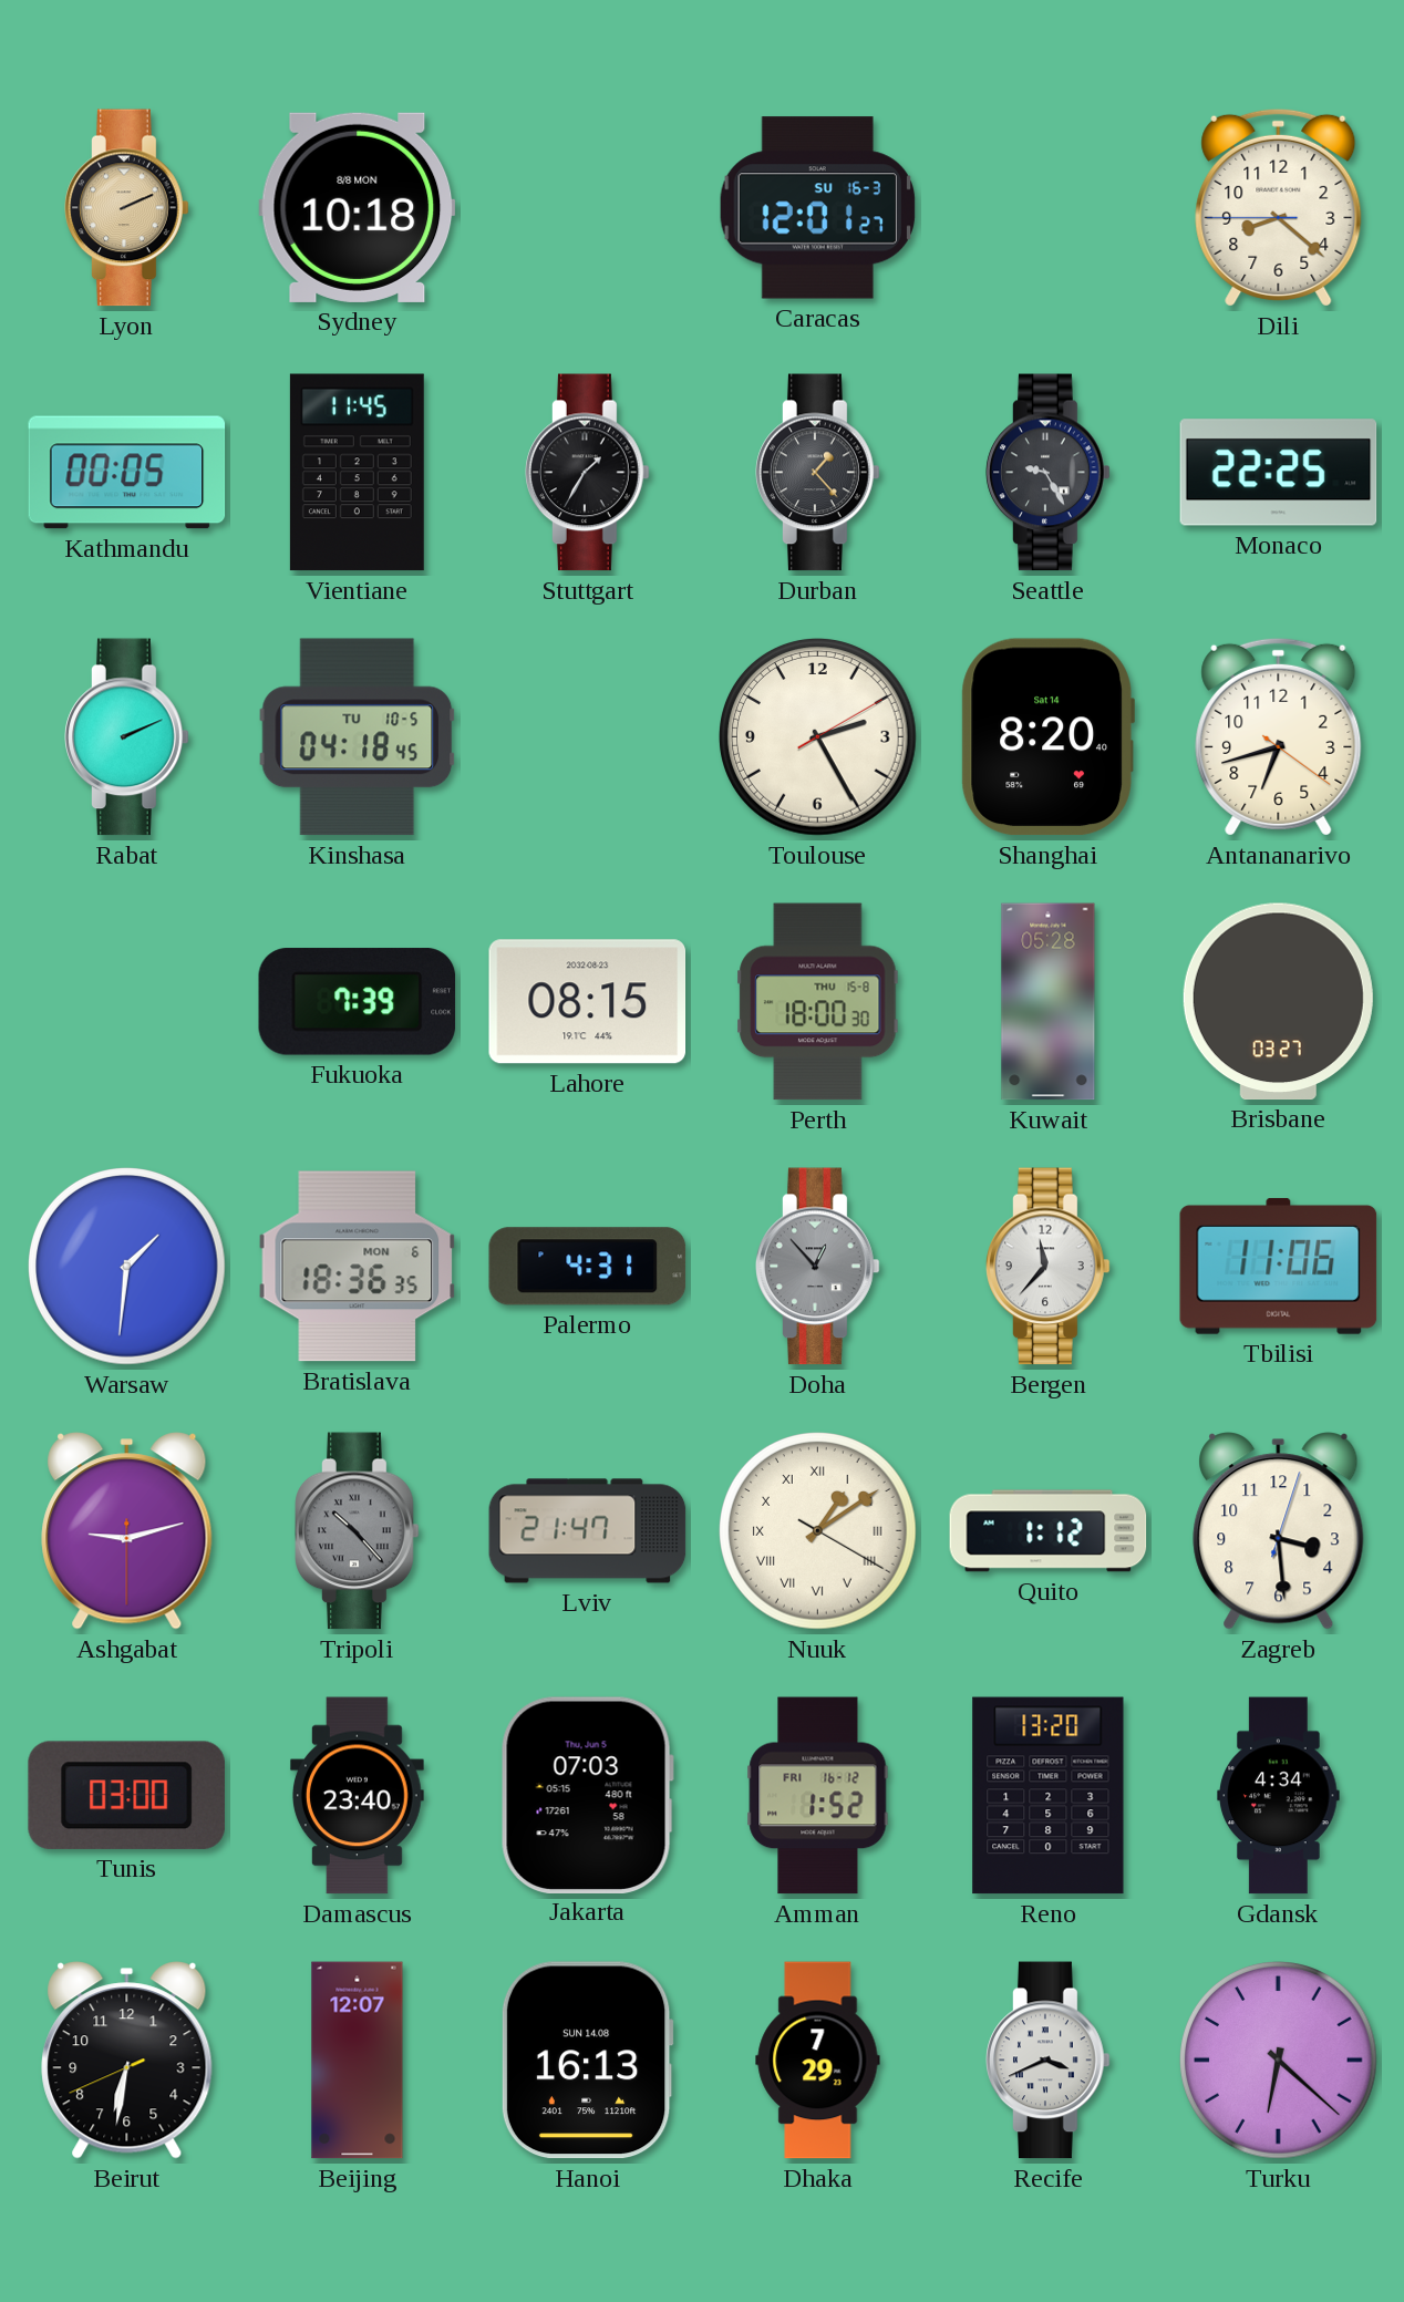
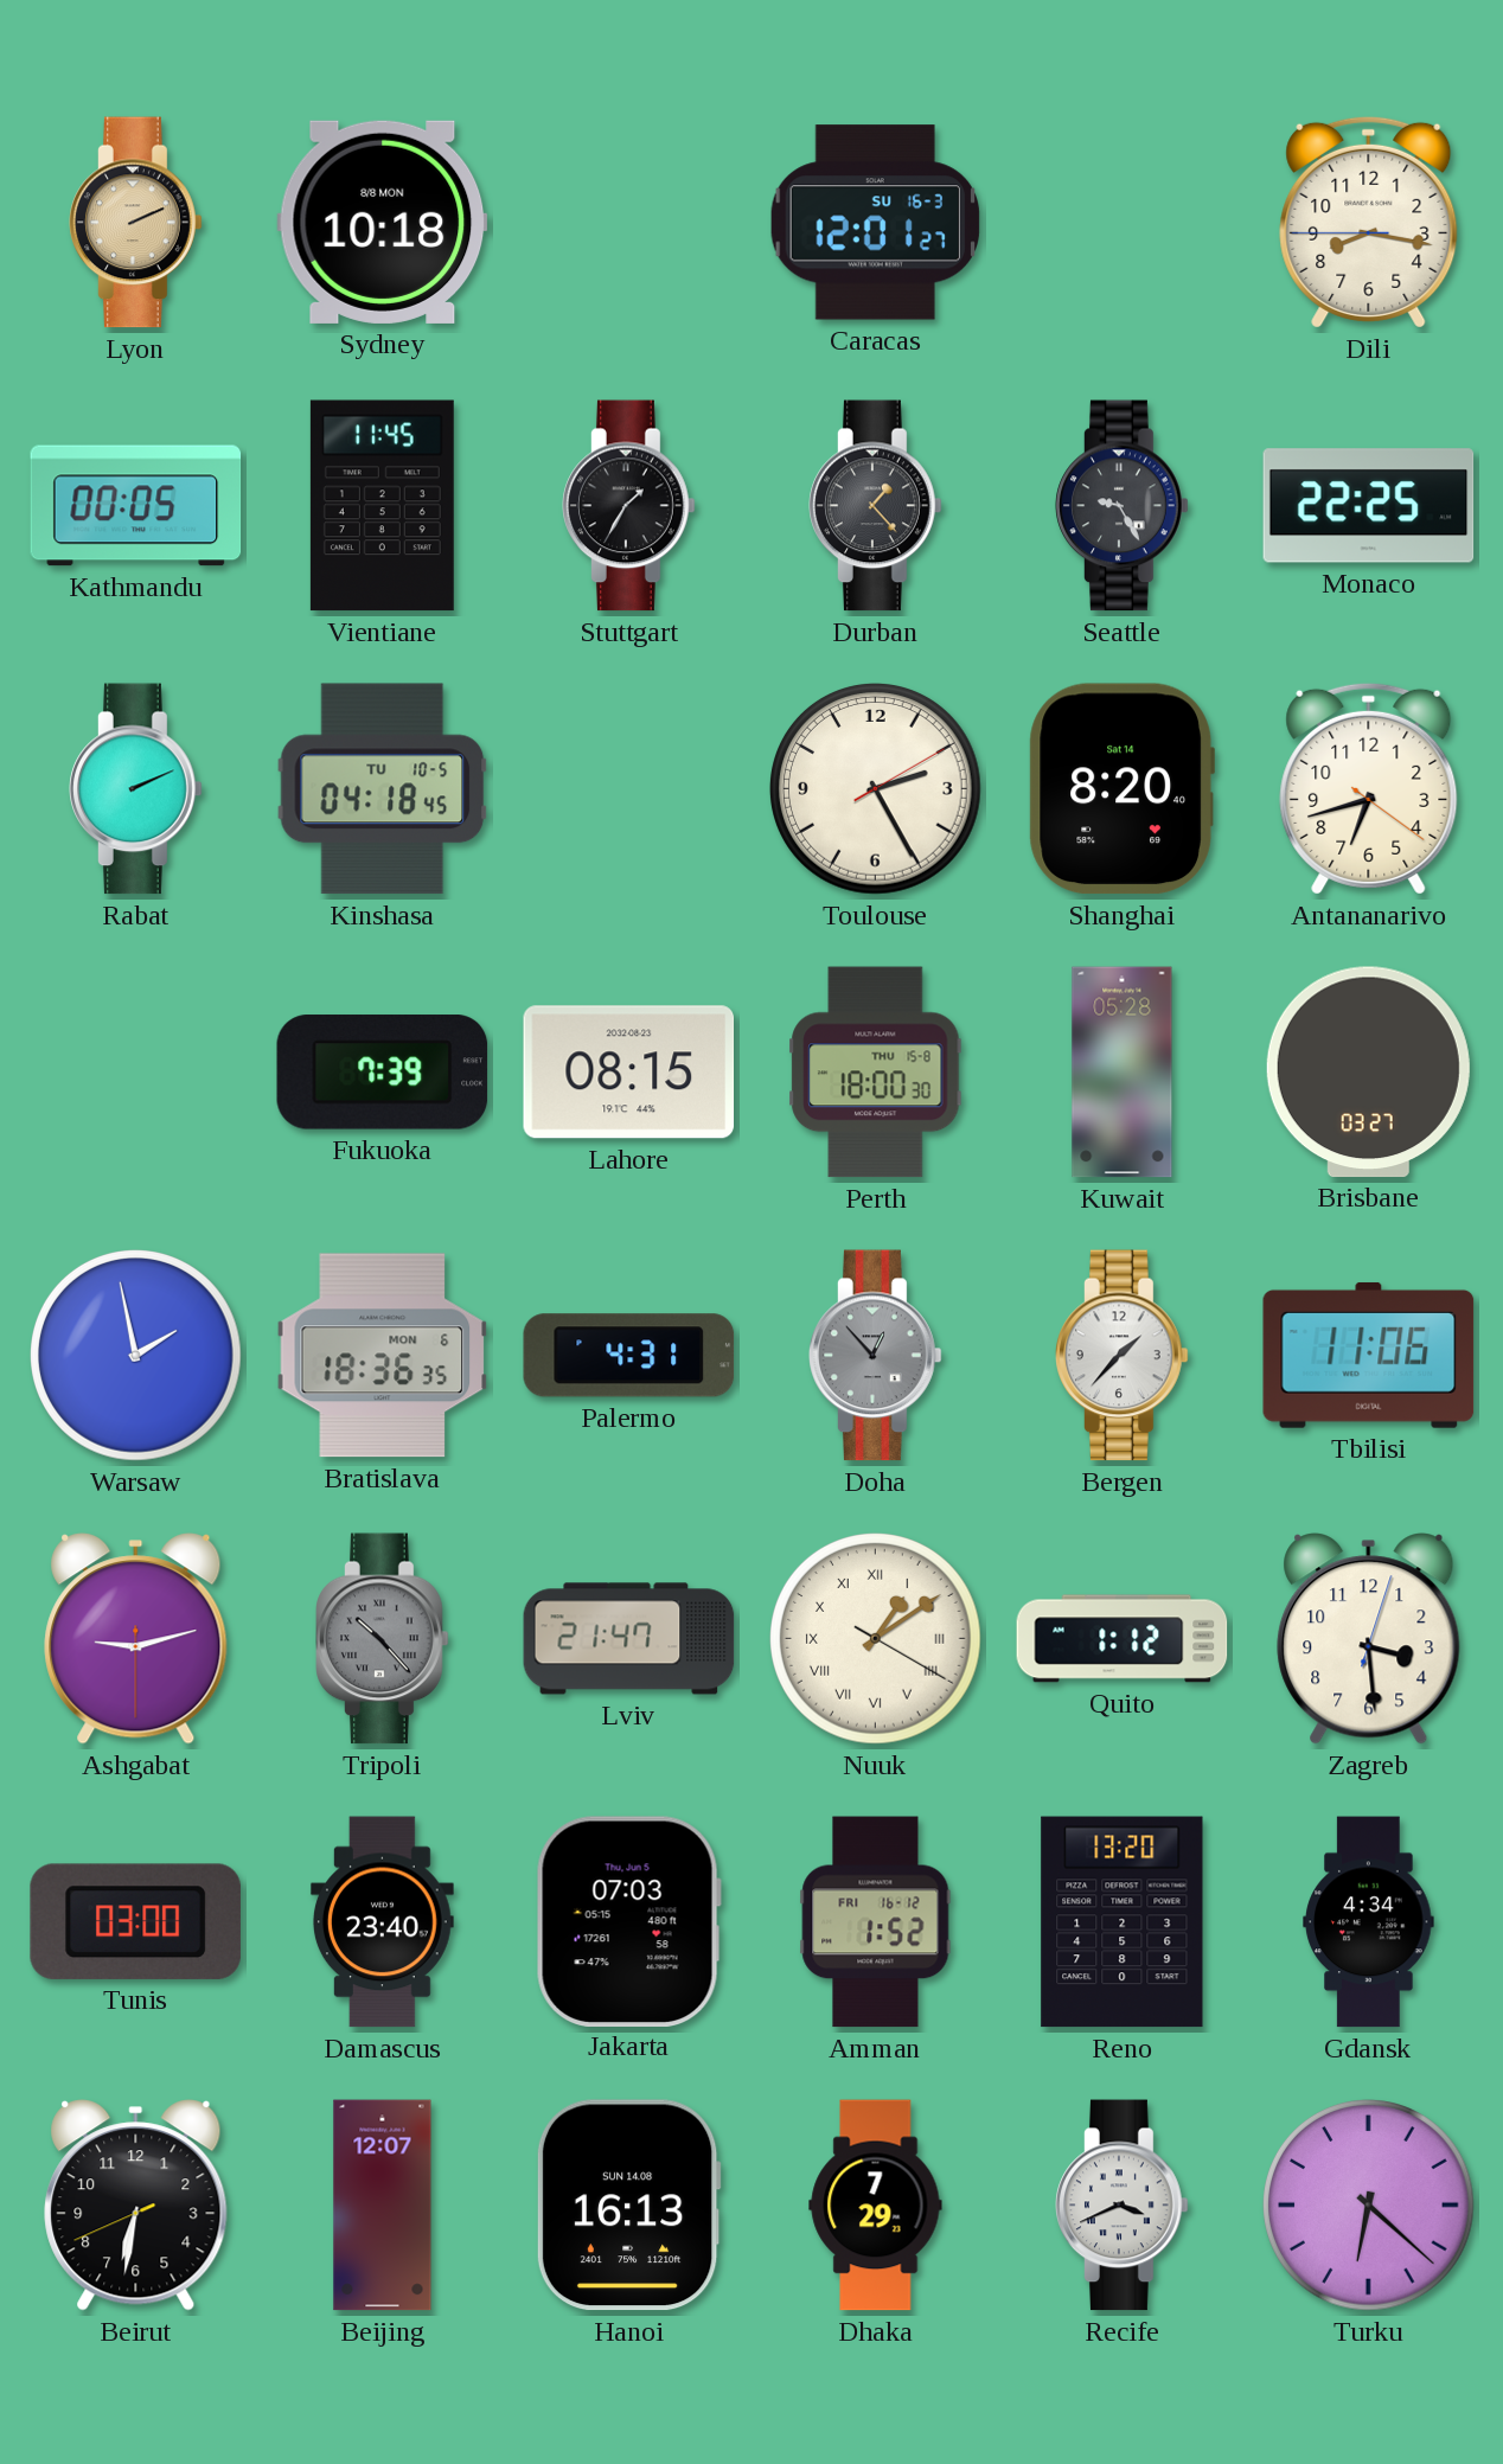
Dili: 8:21 -> 8:16
Warsaw: 1:31 -> 1:58
Bergen: 11:37 -> 1:37
